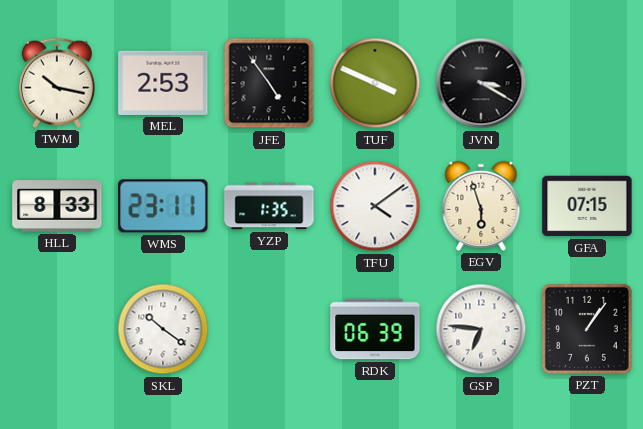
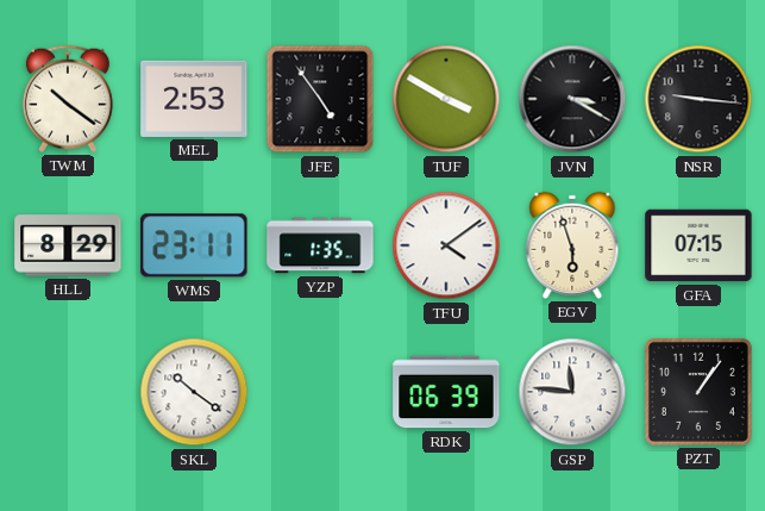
TWM: 10:17 -> 10:21
TUF: 3:49 -> 3:50
NSR: none -> 9:16
HLL: 8:33 -> 8:29
GSP: 6:46 -> 11:46
